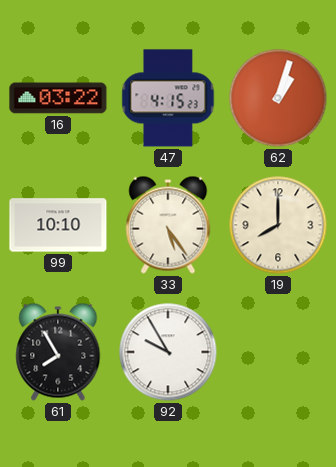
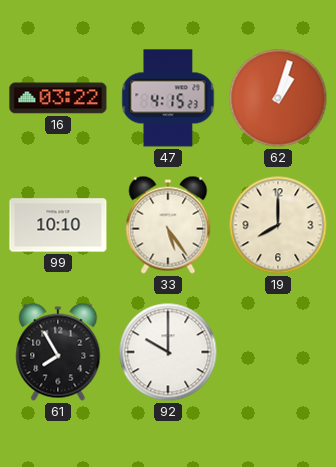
92: 9:55 -> 10:00
